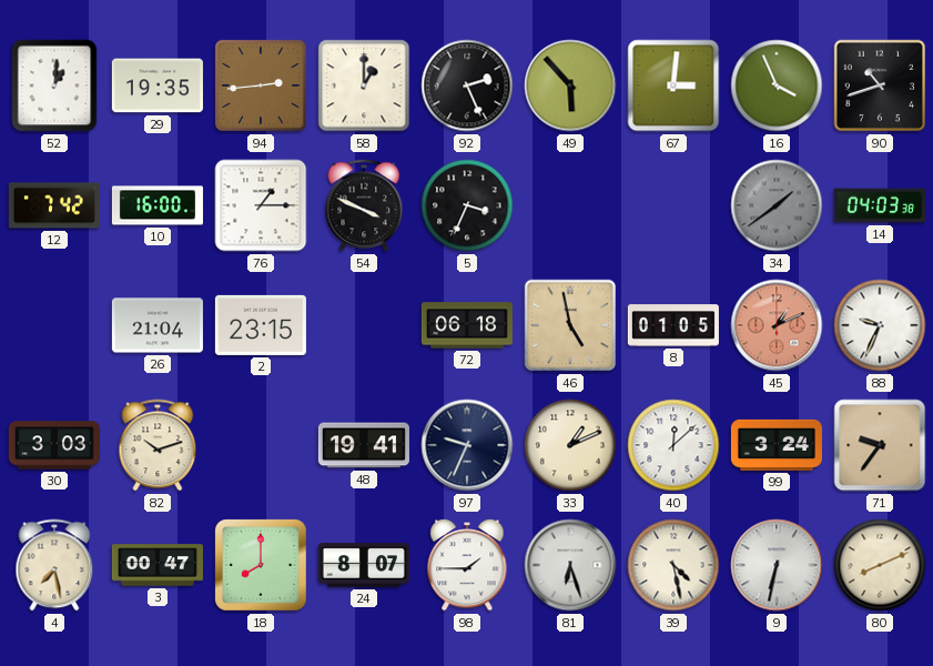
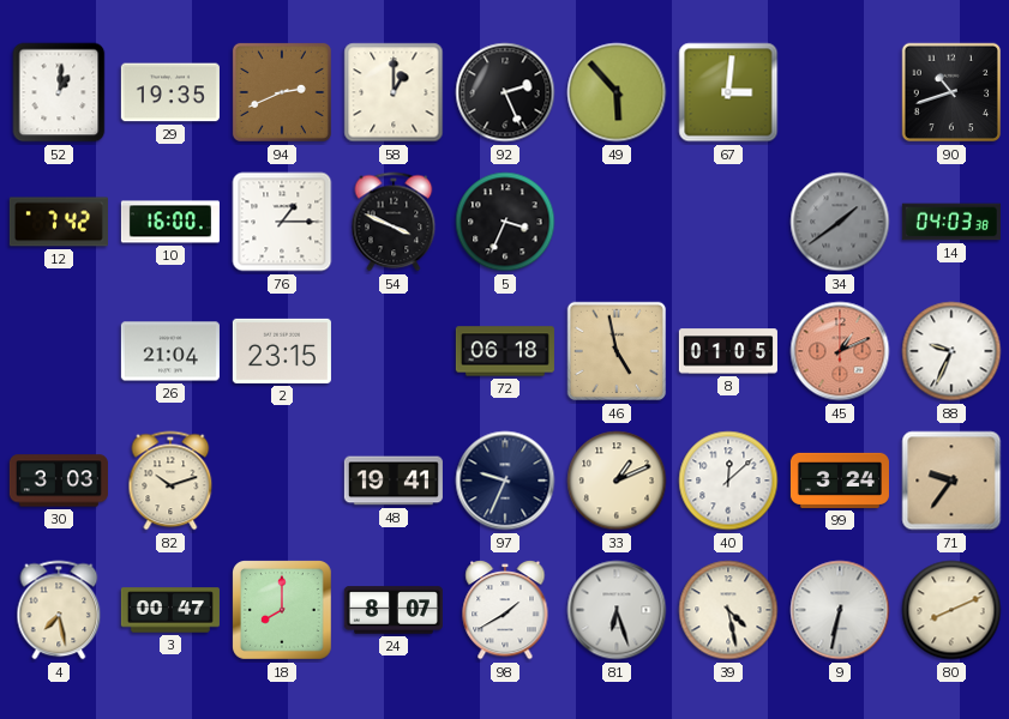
94: 2:44 -> 2:41
16: 3:56 -> none
98: 1:45 -> 1:40
